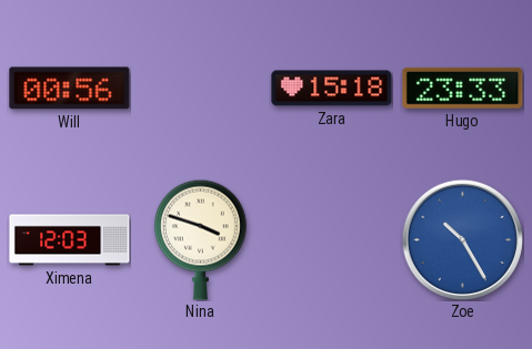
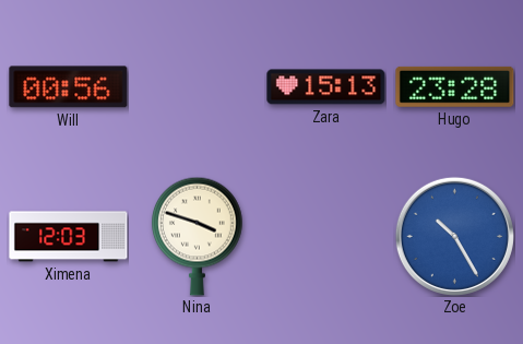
Zara: 15:18 -> 15:13
Hugo: 23:33 -> 23:28
